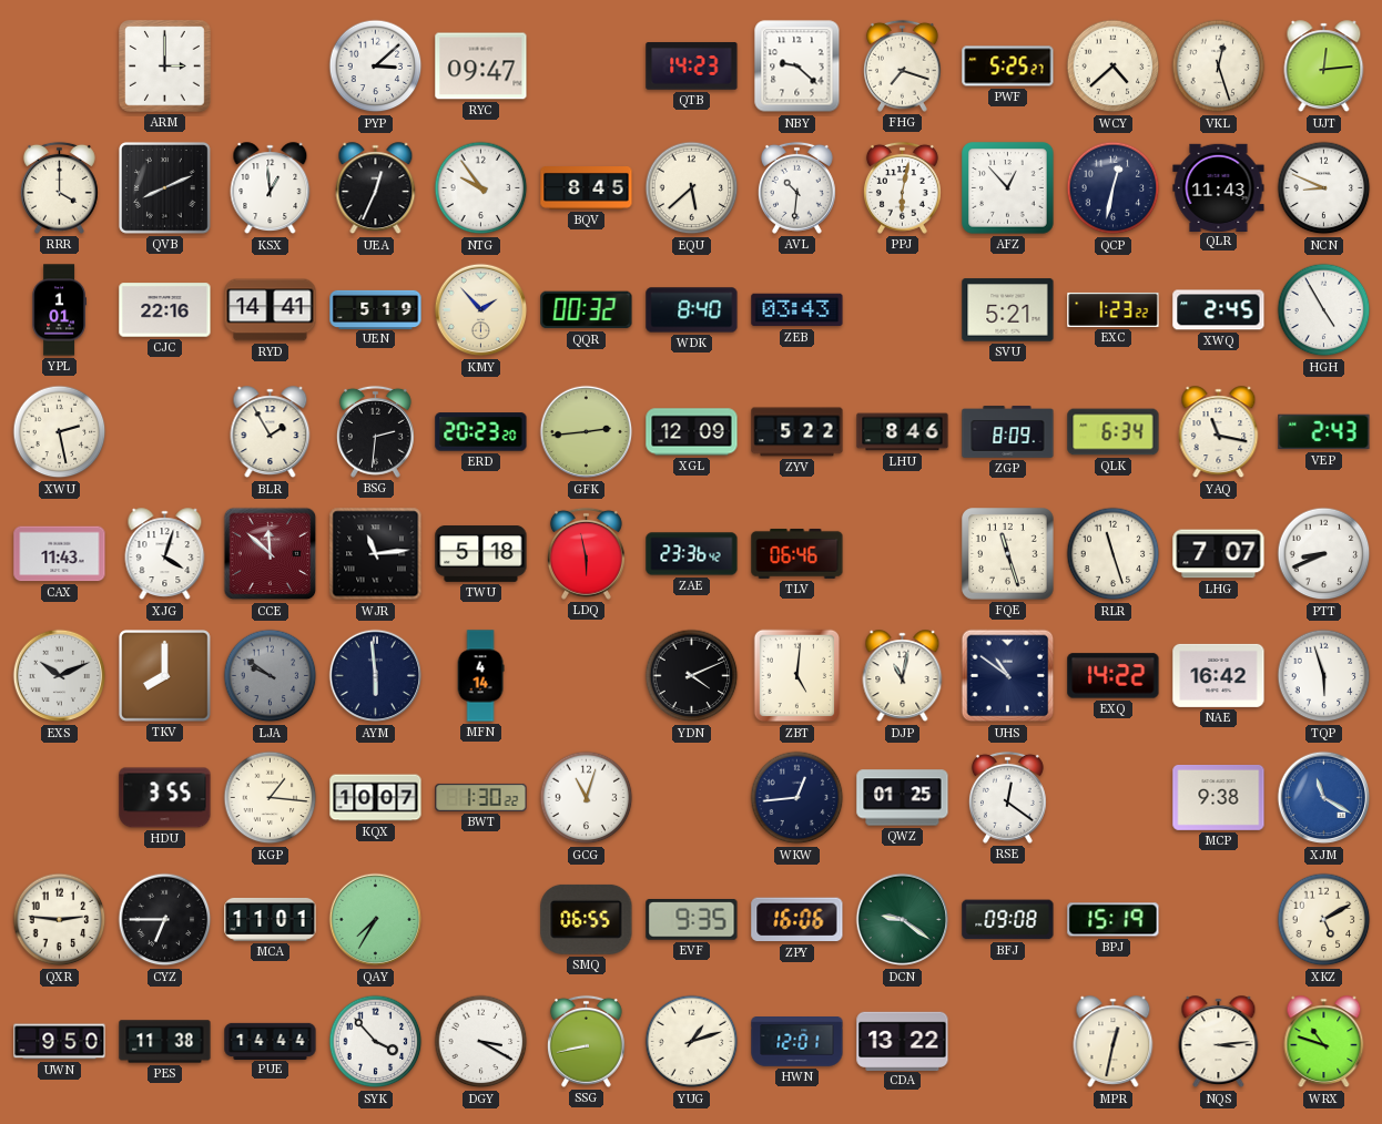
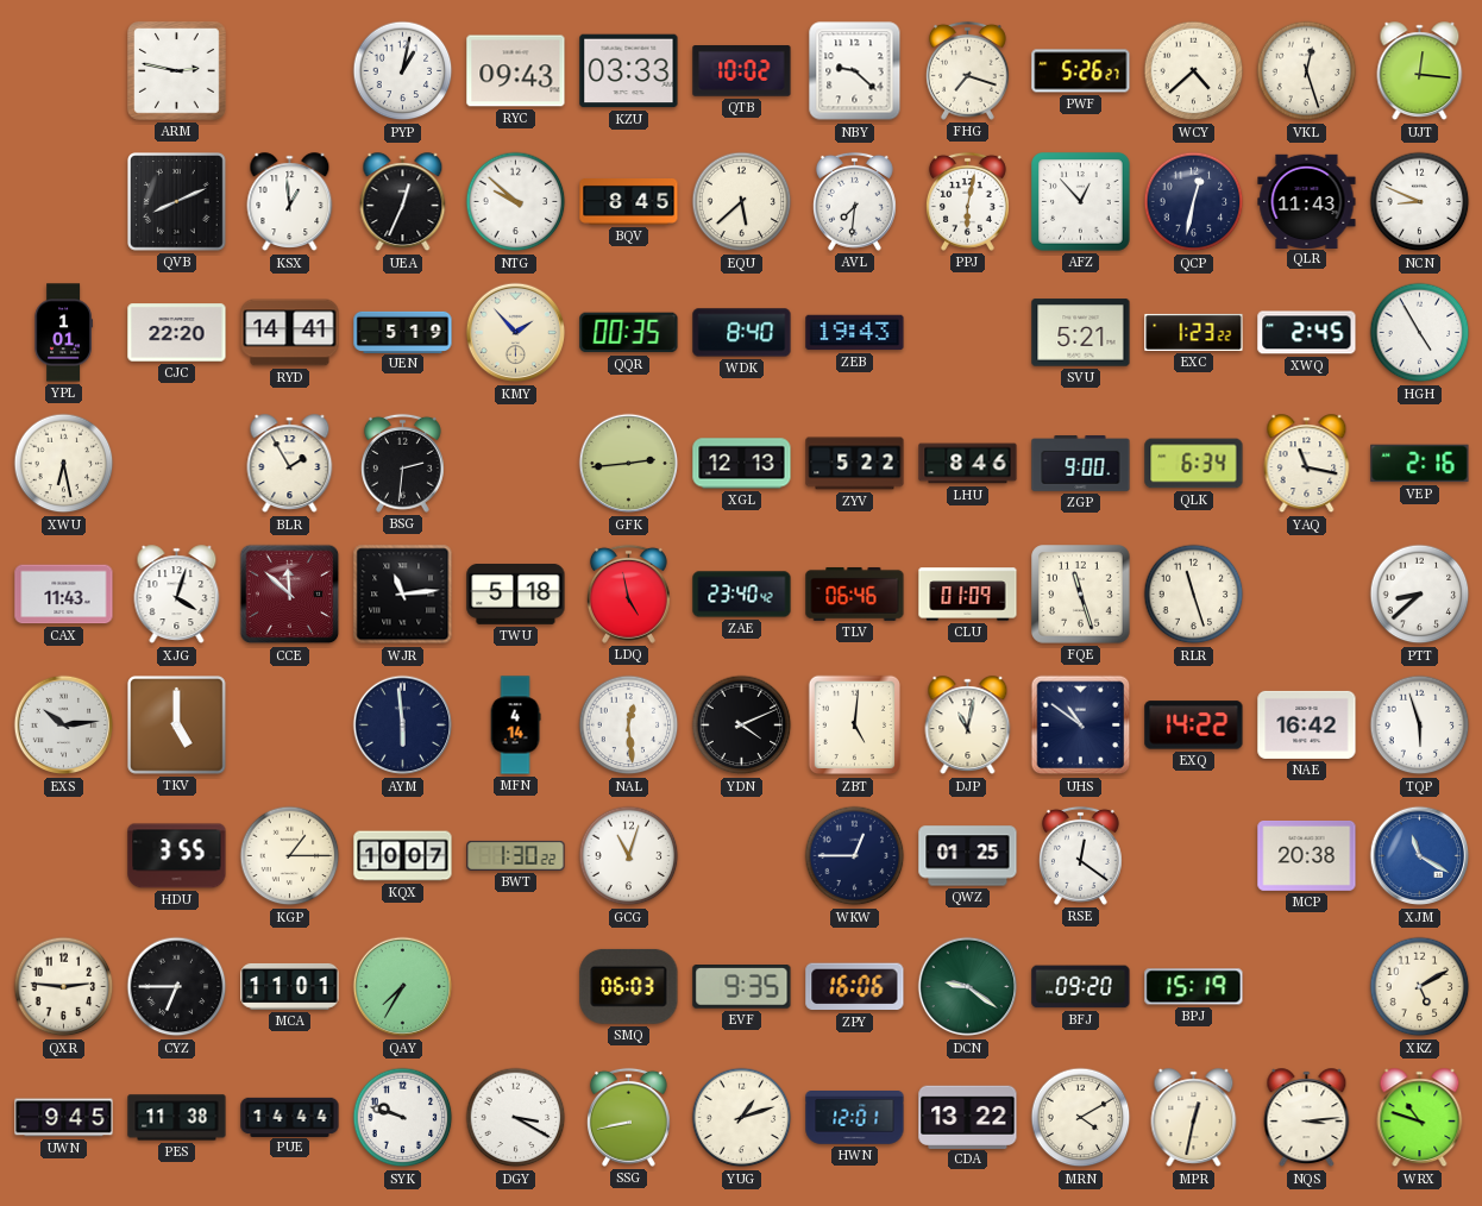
ARM: 3:00 -> 2:47
PYP: 3:08 -> 1:02
RYC: 09:47 -> 09:43
KZU: none -> 03:33
QTB: 14:23 -> 10:02
PWF: 5:25 -> 5:26
UJT: 12:14 -> 12:16
RRR: 4:00 -> none
NTG: 9:54 -> 9:52
AVL: 10:31 -> 7:31
CJC: 22:16 -> 22:20
QQR: 00:32 -> 00:35
ZEB: 03:43 -> 19:43
XWU: 2:28 -> 6:28
ERD: 20:23 -> none
XGL: 12:09 -> 12:13
ZGP: 8:09 -> 9:00
VEP: 2:43 -> 2:16
LDQ: 5:58 -> 4:58
ZAE: 23:36 -> 23:40
CLU: none -> 01:09
LHG: 7:07 -> none
PTT: 8:41 -> 8:38
EXS: 10:11 -> 10:14
TKV: 8:00 -> 5:00
LJA: 9:51 -> none
NAL: none -> 12:29
KGP: 1:16 -> 1:15
WKW: 12:44 -> 12:45
MCP: 9:38 -> 20:38
SMQ: 06:55 -> 06:03
BFJ: 09:08 -> 09:20
UWN: 9:50 -> 9:45
SYK: 3:53 -> 9:48
MRN: none -> 4:10
